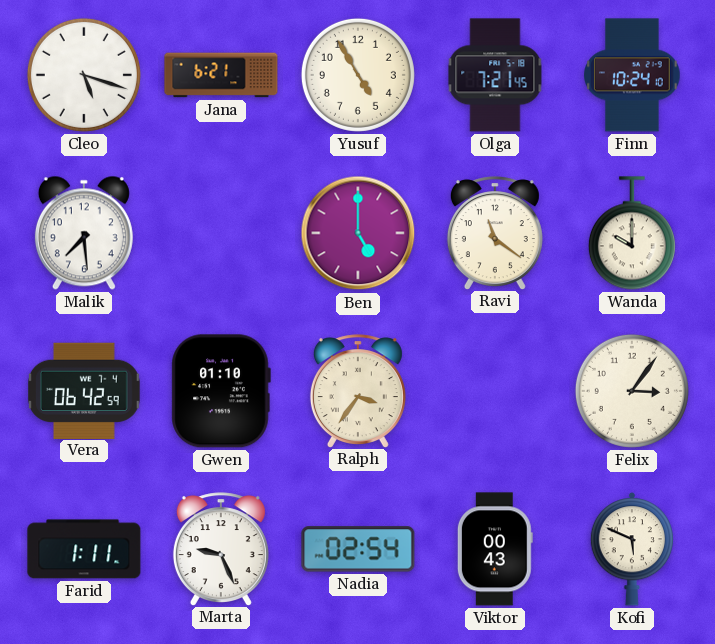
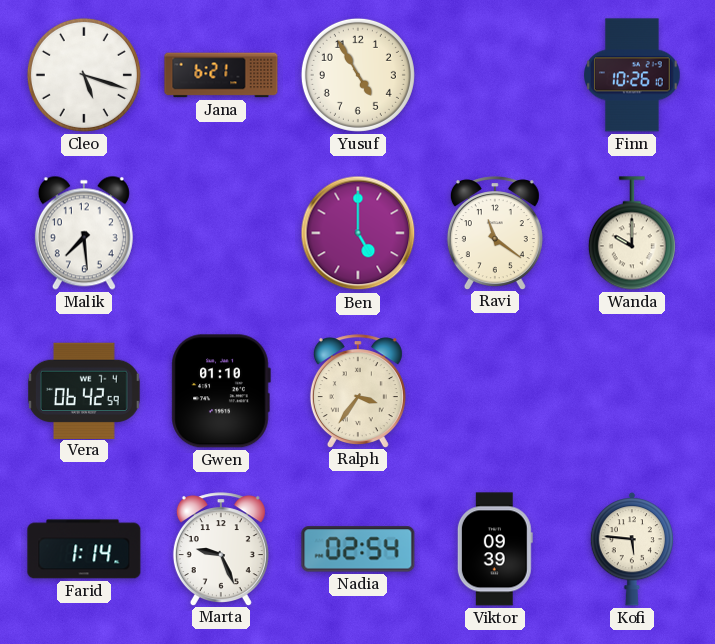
Olga: 7:21 -> none
Finn: 10:24 -> 10:26
Felix: 3:06 -> none
Farid: 1:11 -> 1:14
Viktor: 00:43 -> 09:39
Kofi: 5:49 -> 5:46
